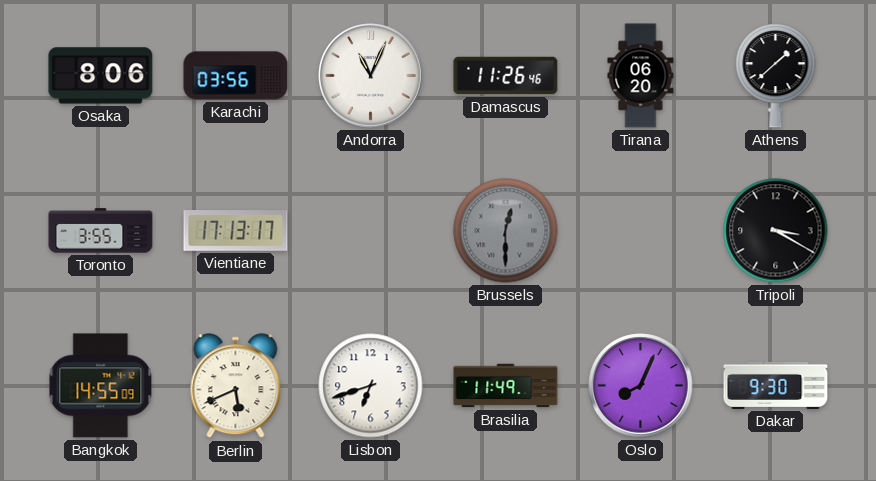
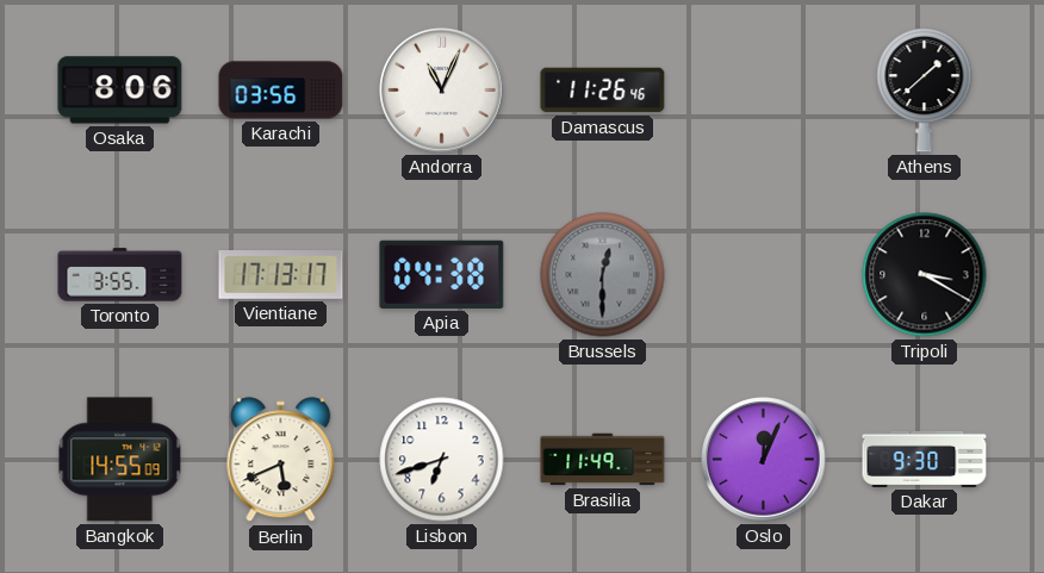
Tirana: 06:20 -> none
Apia: none -> 04:38
Oslo: 8:04 -> 12:04
